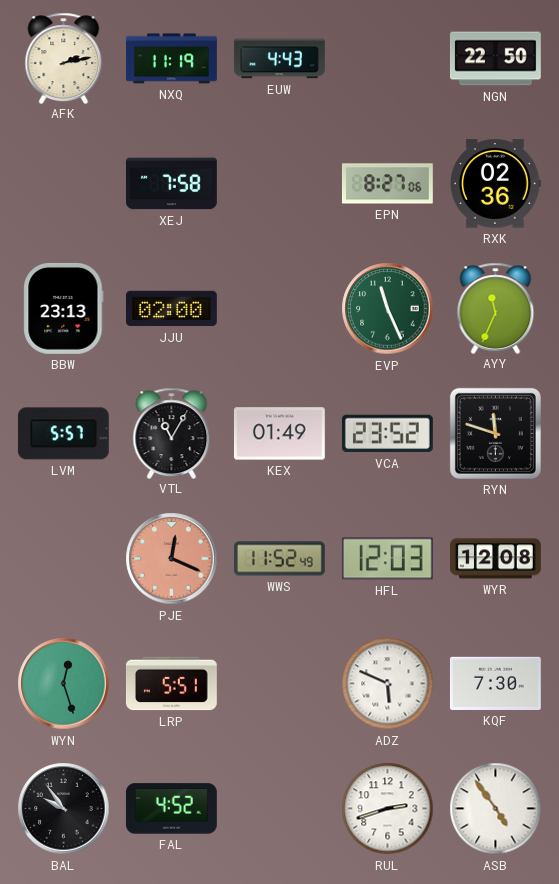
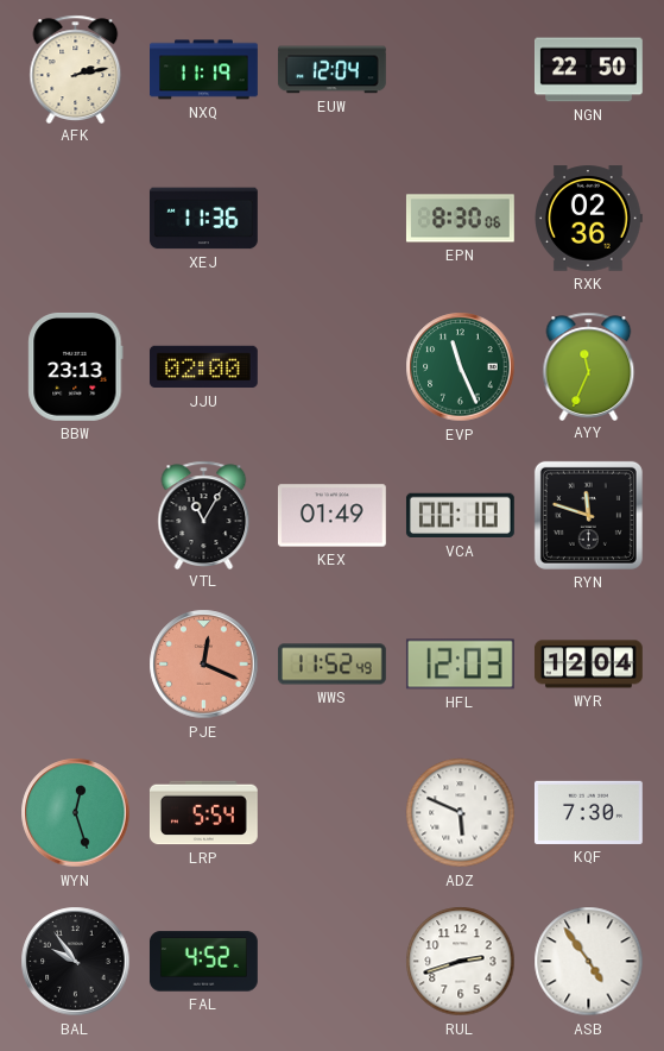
EUW: 4:43 -> 12:04
XEJ: 7:58 -> 11:36
EPN: 8:27 -> 8:30
LVM: 5:57 -> none
VCA: 23:52 -> 00:10
WYR: 12:08 -> 12:04
LRP: 5:51 -> 5:54
